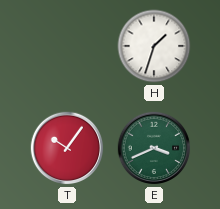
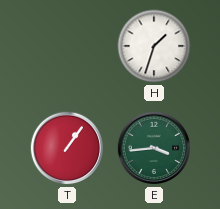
T: 10:06 -> 1:06
E: 3:41 -> 3:44
